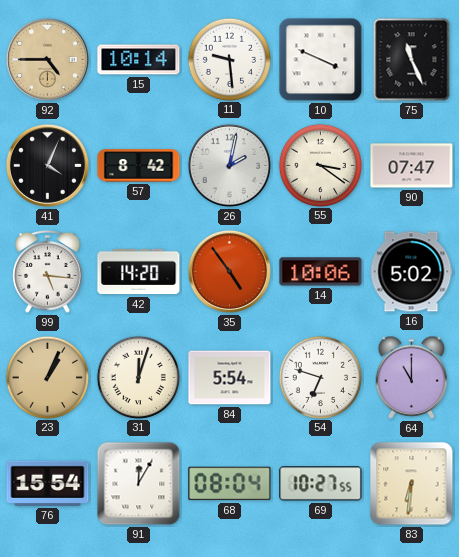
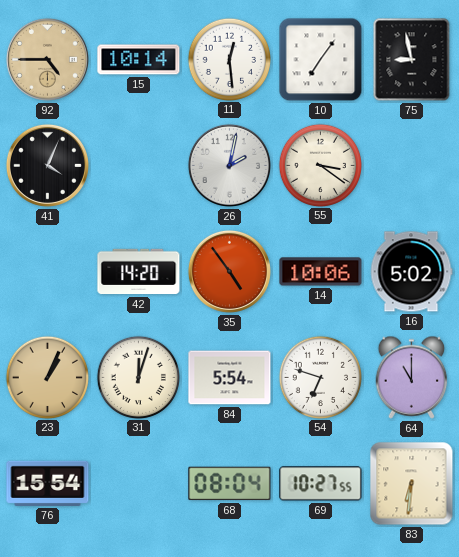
11: 9:29 -> 12:29
10: 3:49 -> 7:06
75: 11:26 -> 8:58
57: 8:42 -> none
90: 07:47 -> none
99: 5:16 -> none
91: 12:05 -> none
